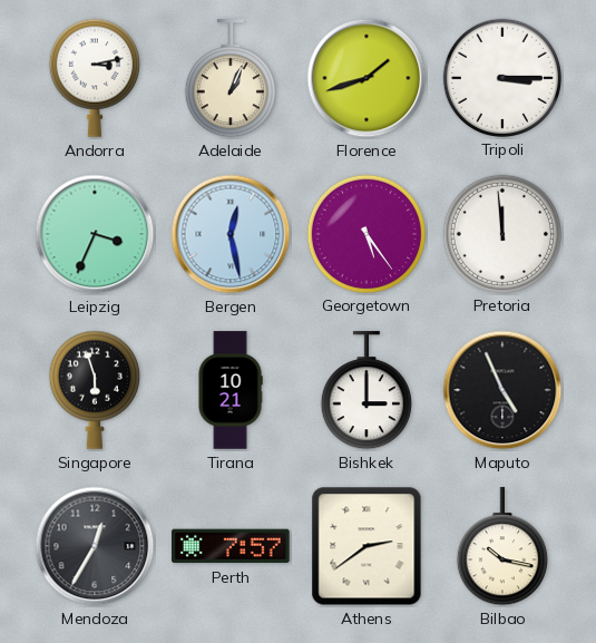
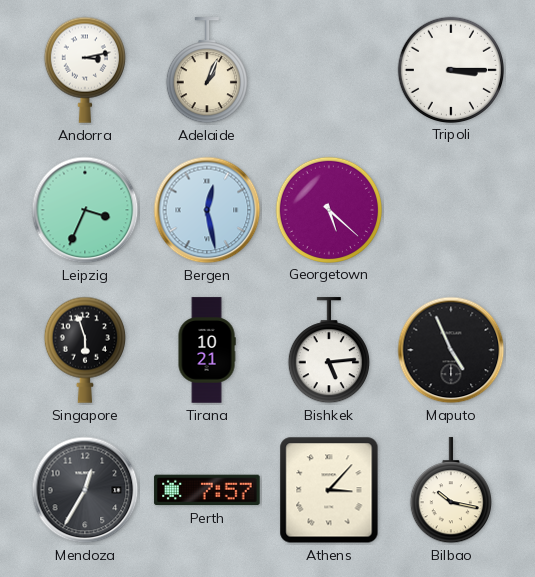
Florence: 1:42 -> none
Georgetown: 5:24 -> 5:22
Pretoria: 11:59 -> none
Bishkek: 3:00 -> 5:14
Athens: 2:39 -> 3:07
